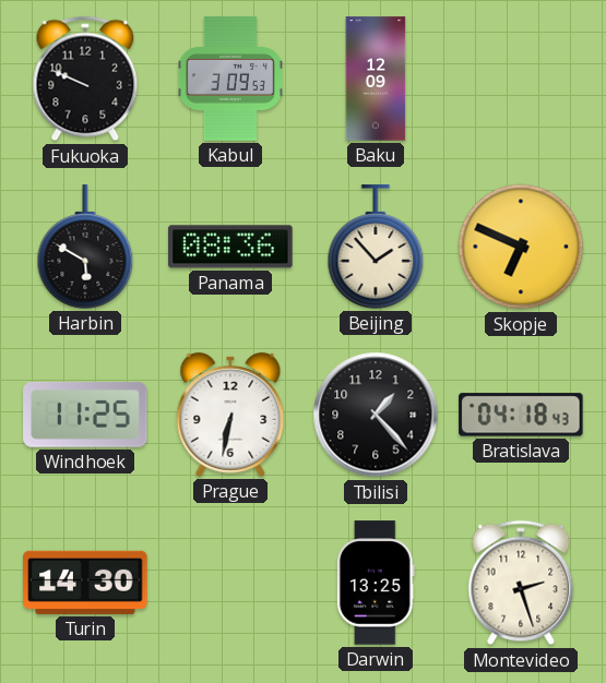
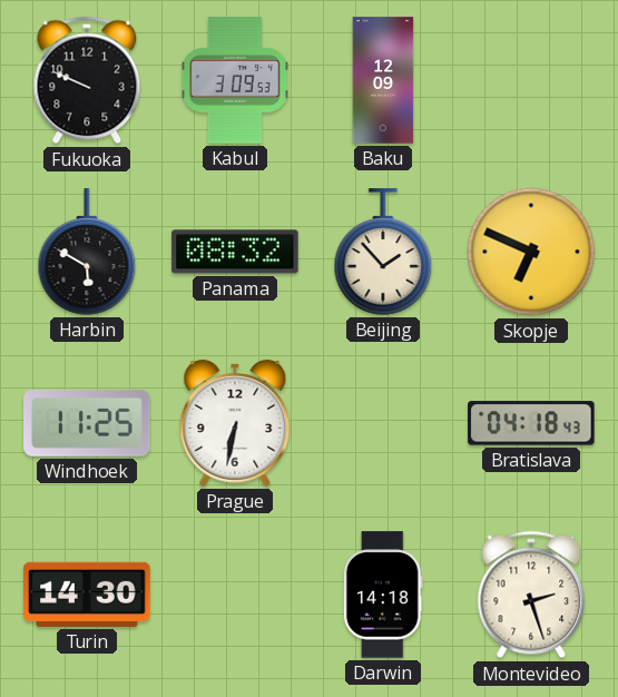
Panama: 08:36 -> 08:32
Tbilisi: 1:23 -> none
Darwin: 13:25 -> 14:18
